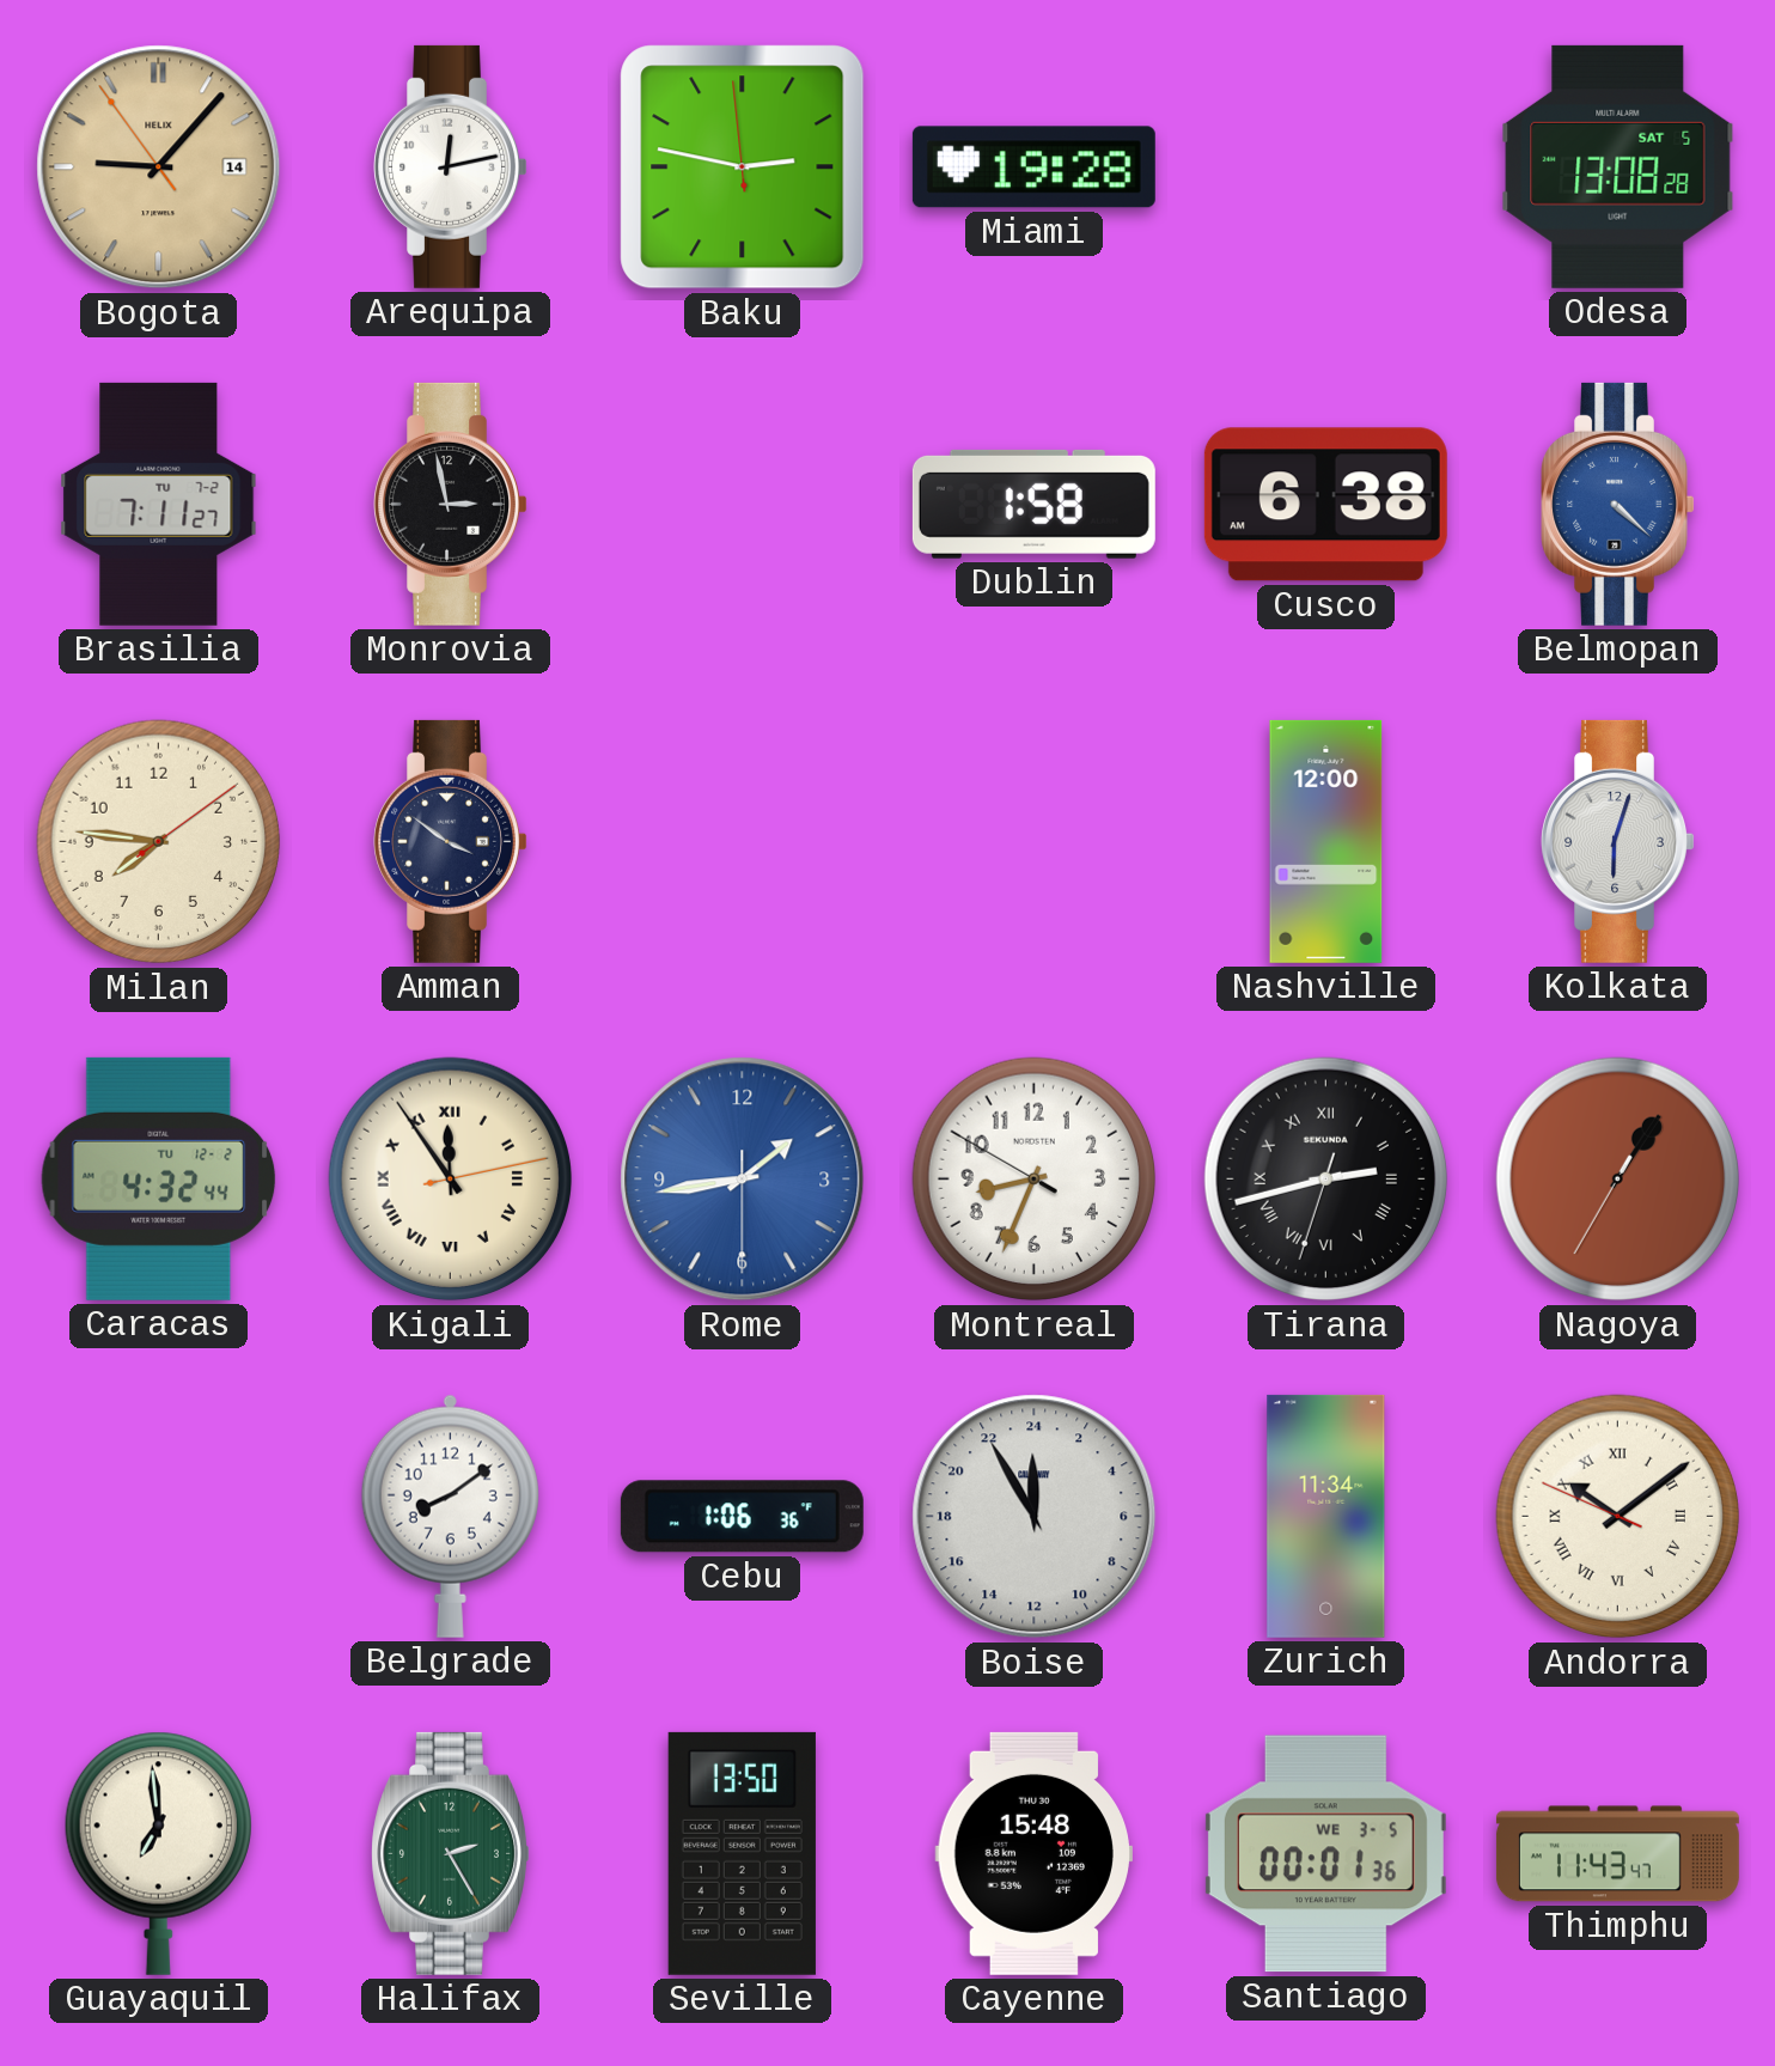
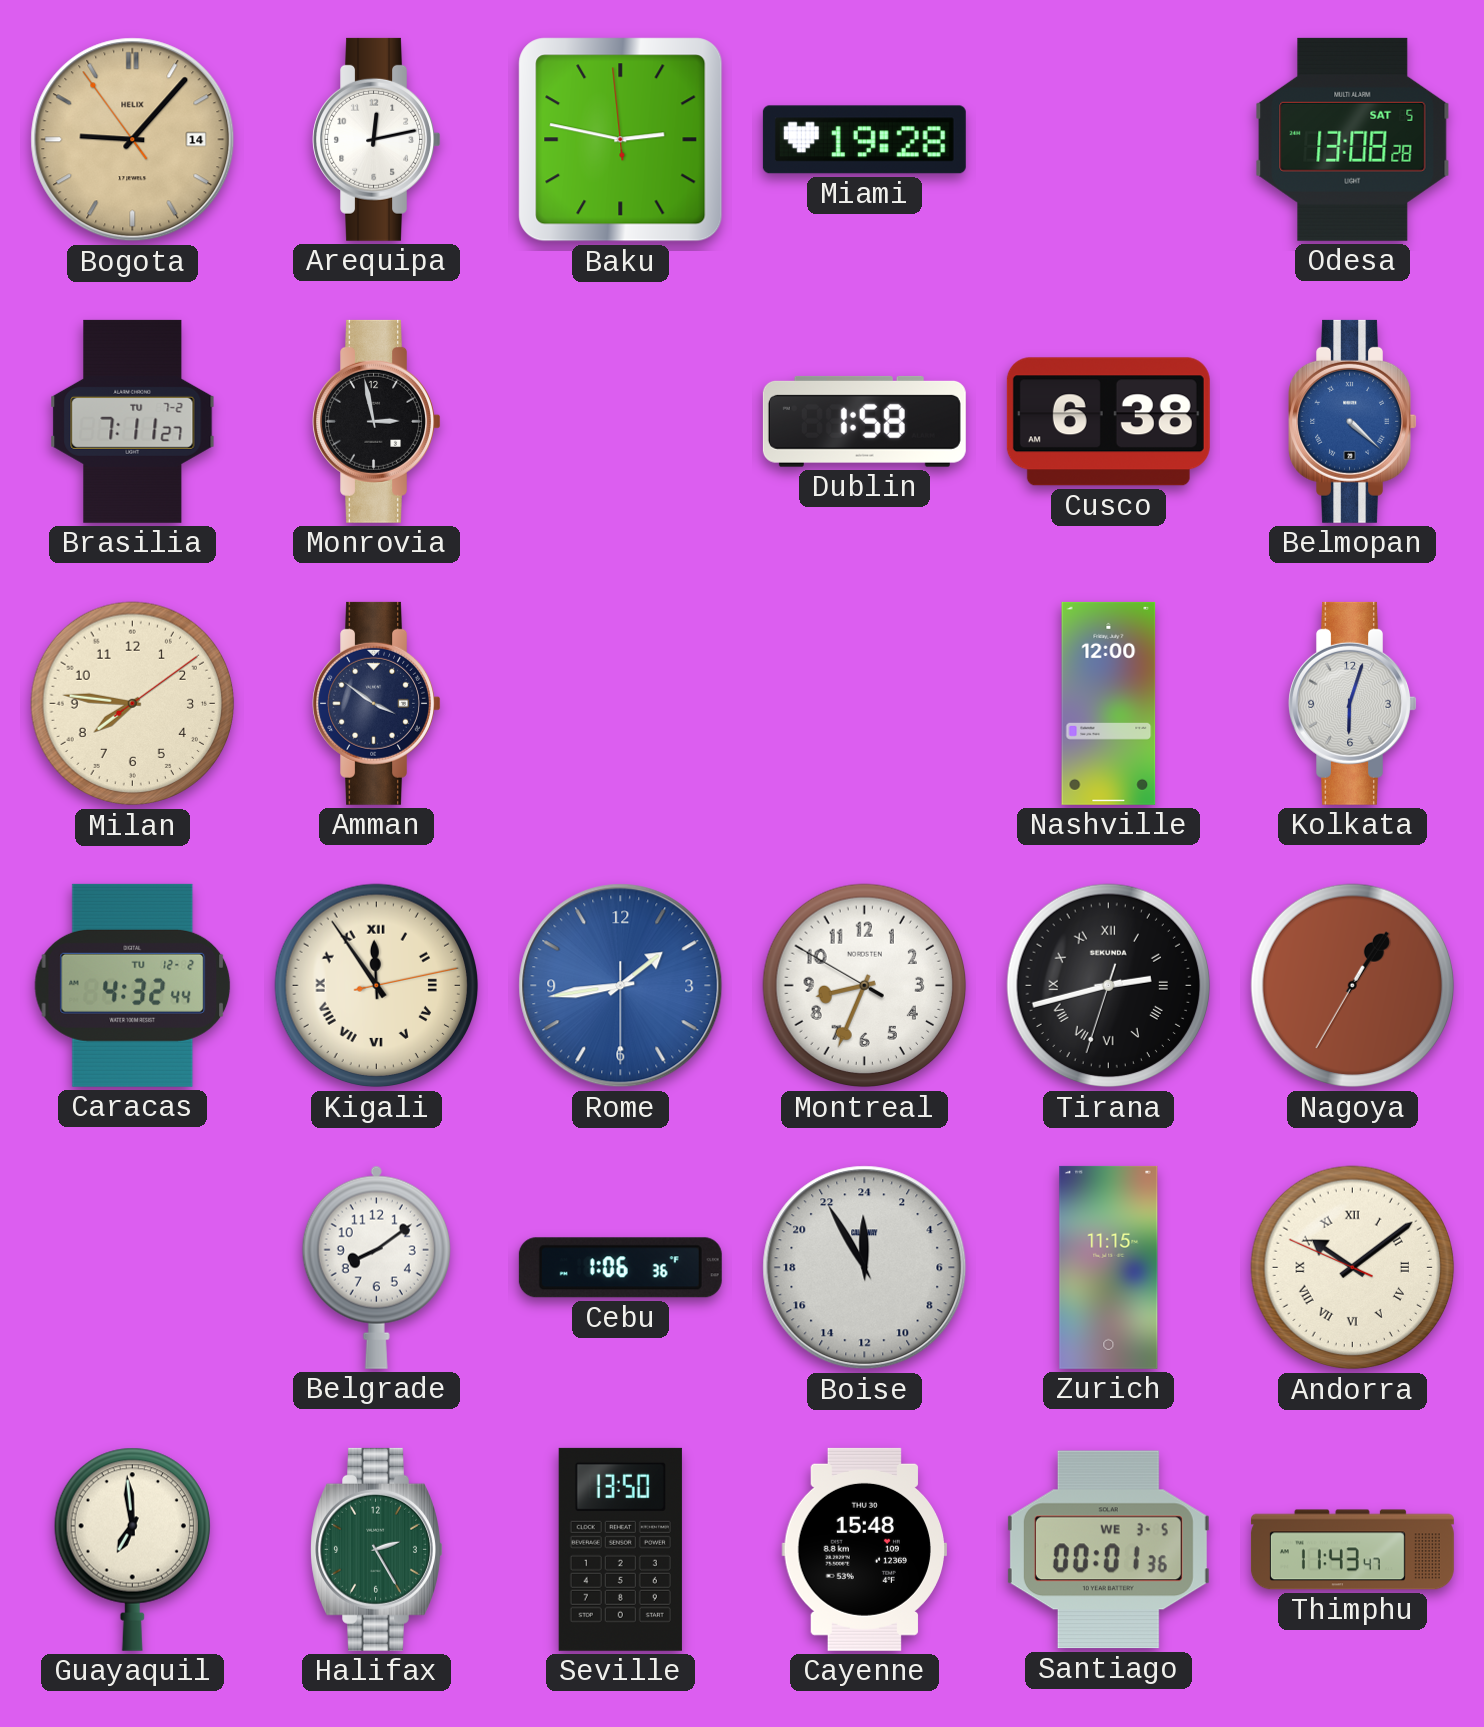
Zurich: 11:34 -> 11:15
